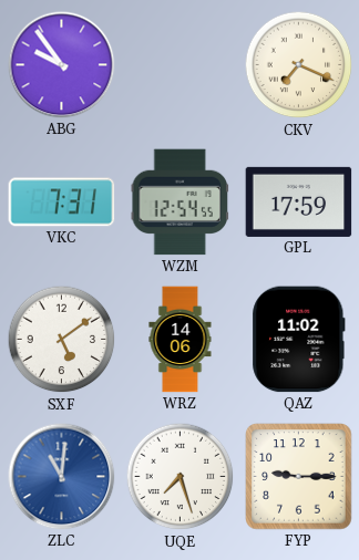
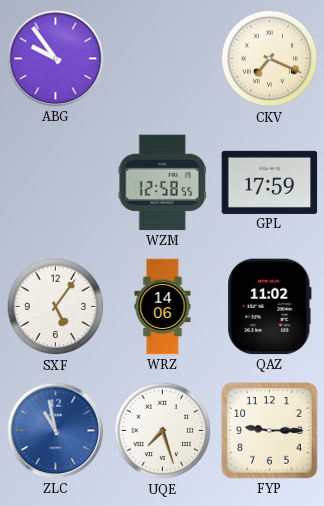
VKC: 7:31 -> none
WZM: 12:54 -> 12:58
SXF: 5:09 -> 5:06
ZLC: 11:01 -> 10:58
